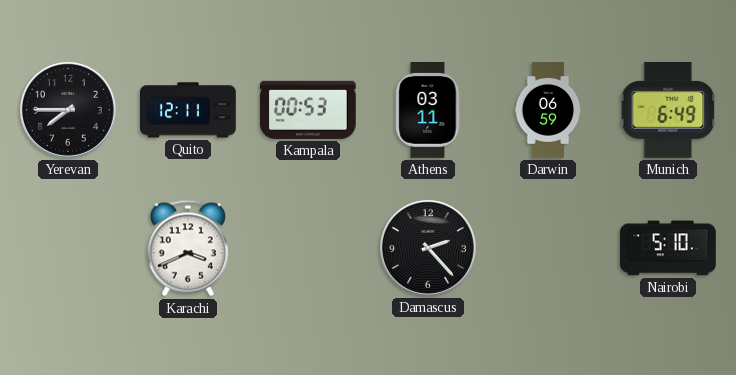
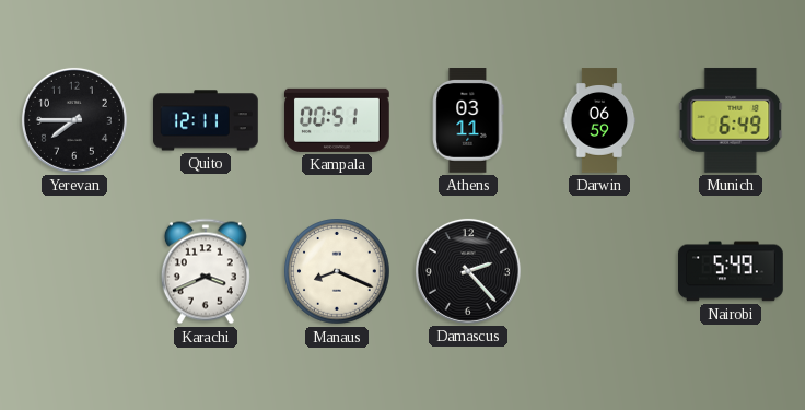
Kampala: 00:53 -> 00:51
Manaus: none -> 8:19
Nairobi: 5:10 -> 5:49
